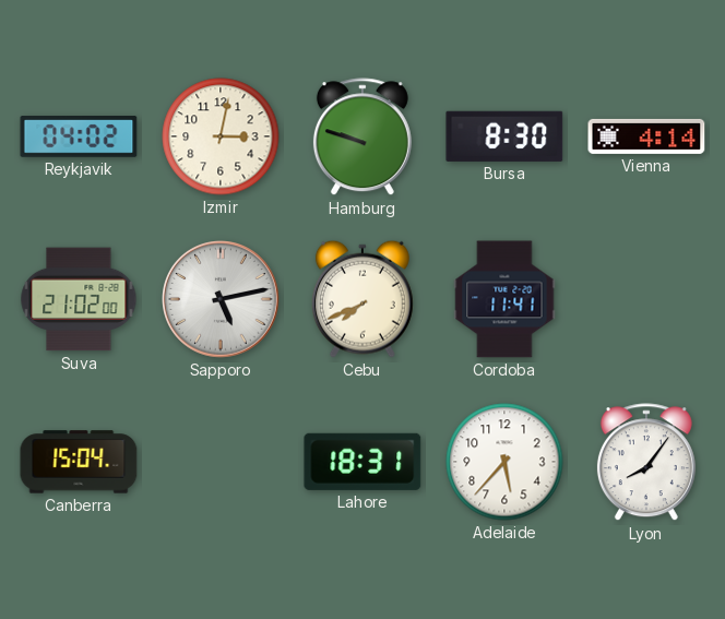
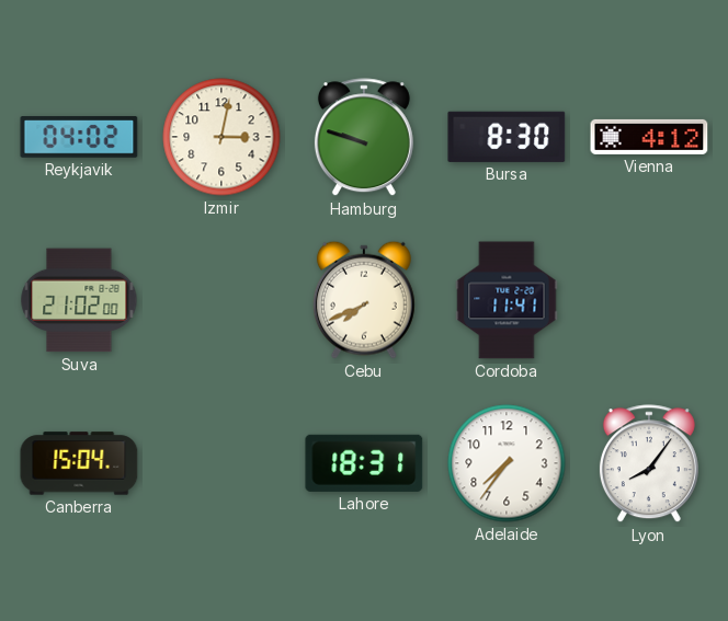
Vienna: 4:14 -> 4:12
Sapporo: 5:13 -> none
Adelaide: 5:37 -> 7:36
